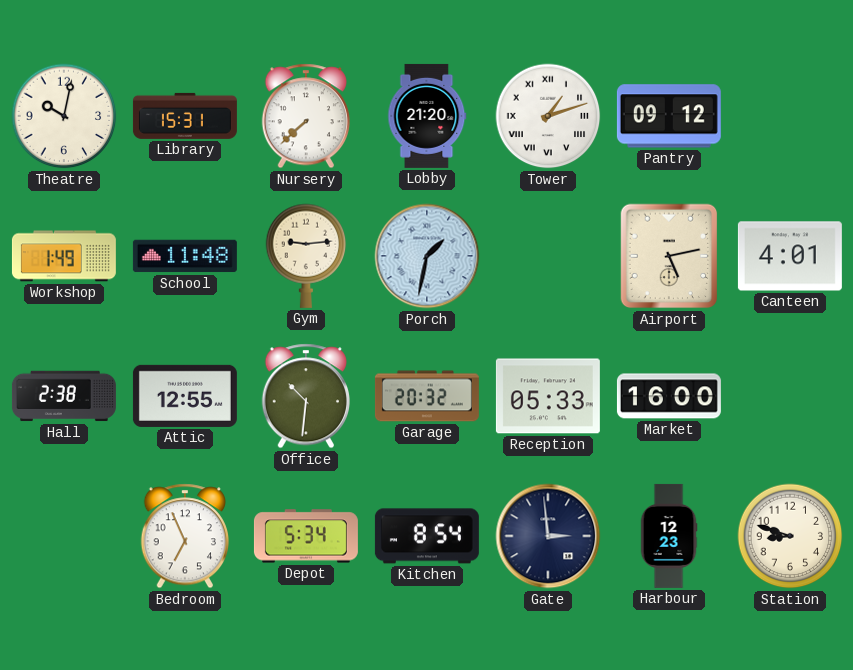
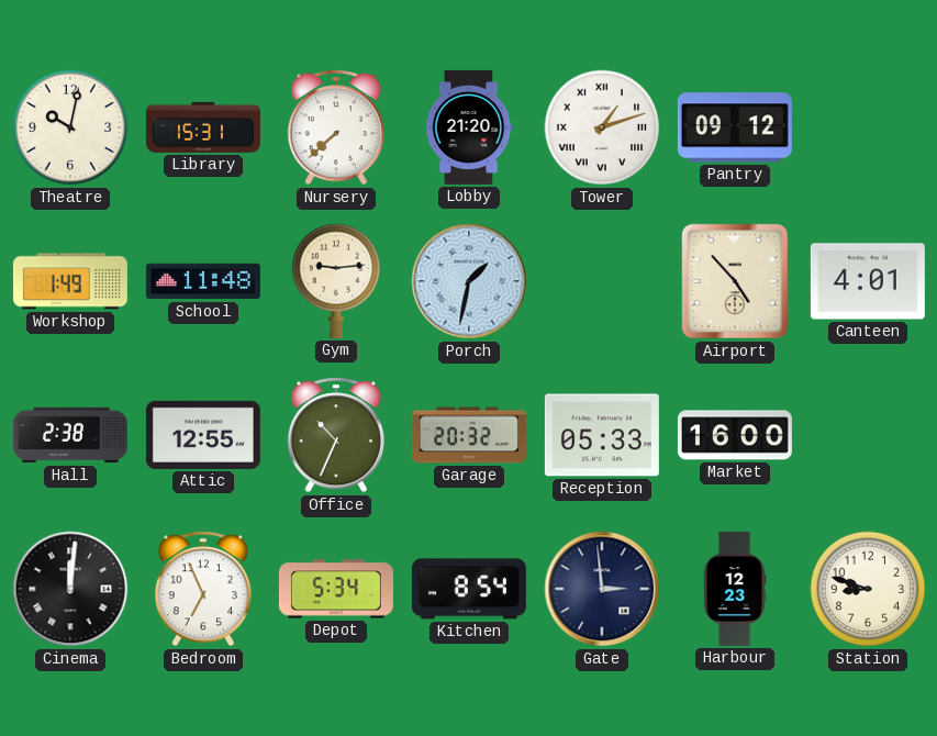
Airport: 5:13 -> 4:53
Office: 10:31 -> 10:34
Cinema: none -> 12:01
